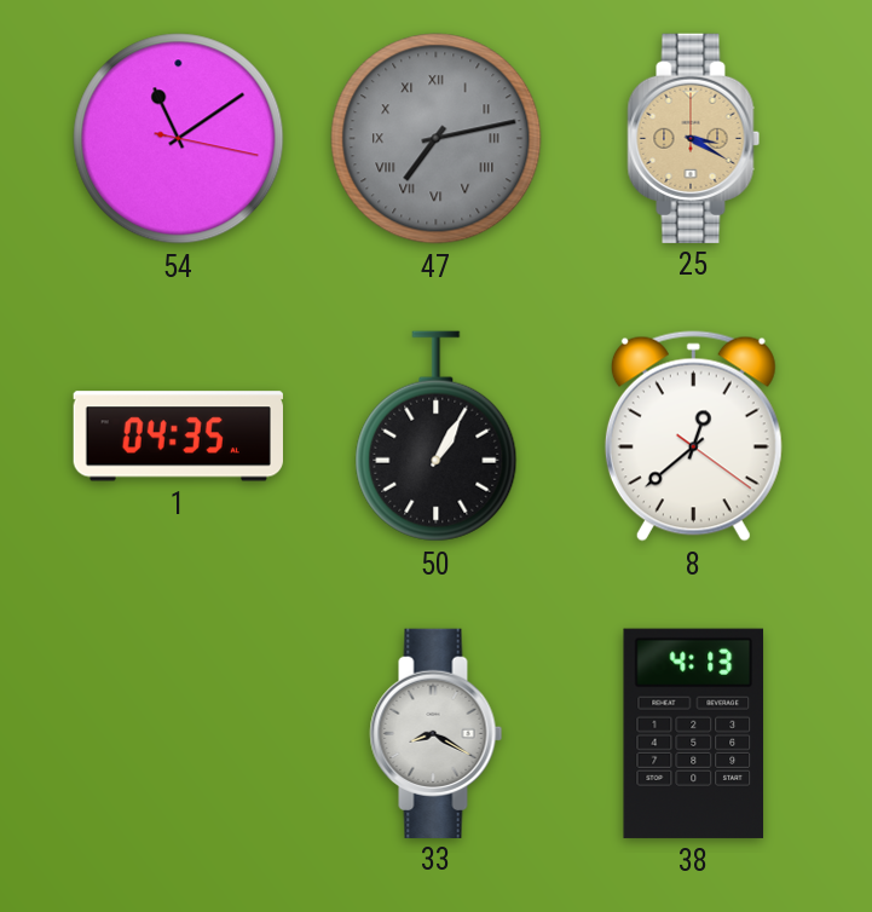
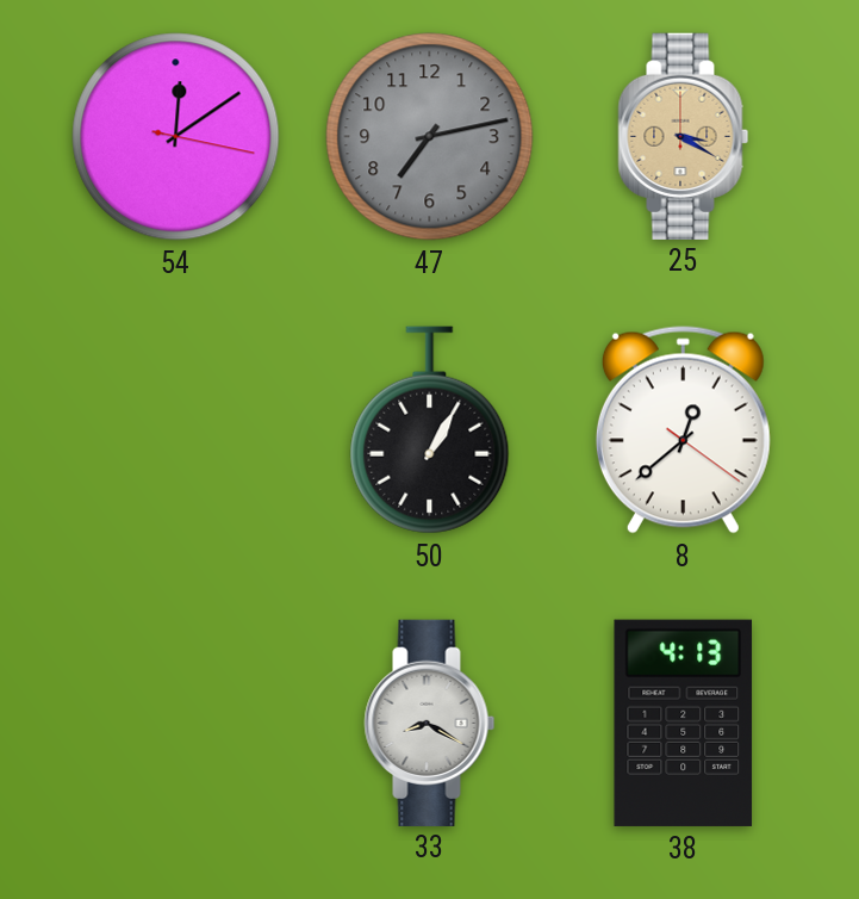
54: 11:09 -> 12:09
47 numerals: Roman -> Arabic
1: 04:35 -> none
